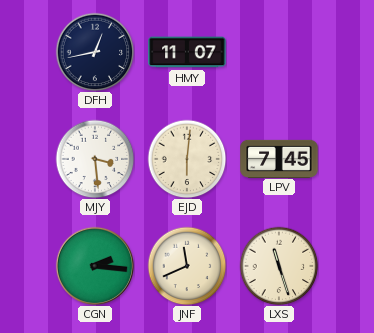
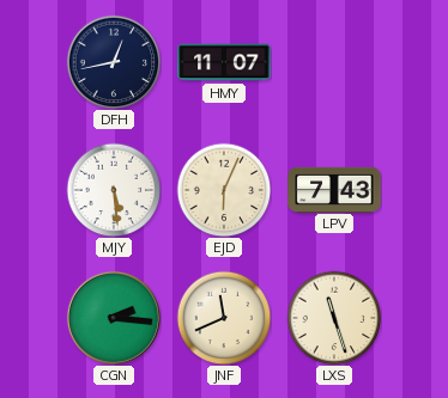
MJY: 3:29 -> 5:29
EJD: 6:01 -> 6:04
LPV: 7:45 -> 7:43
